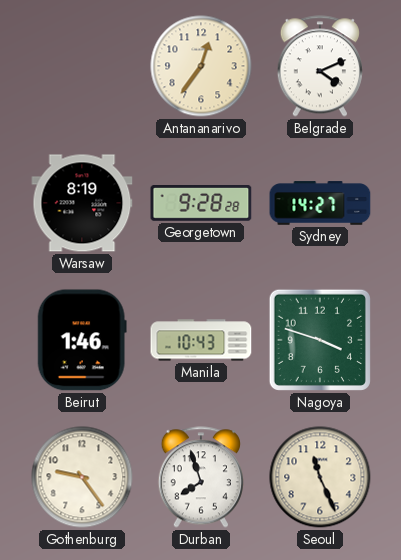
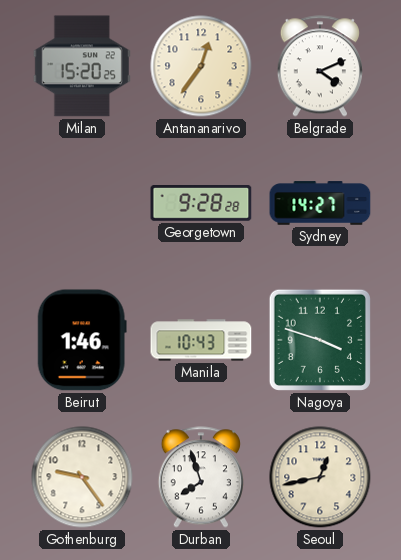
Milan: none -> 15:20
Warsaw: 8:19 -> none
Seoul: 11:26 -> 12:43
